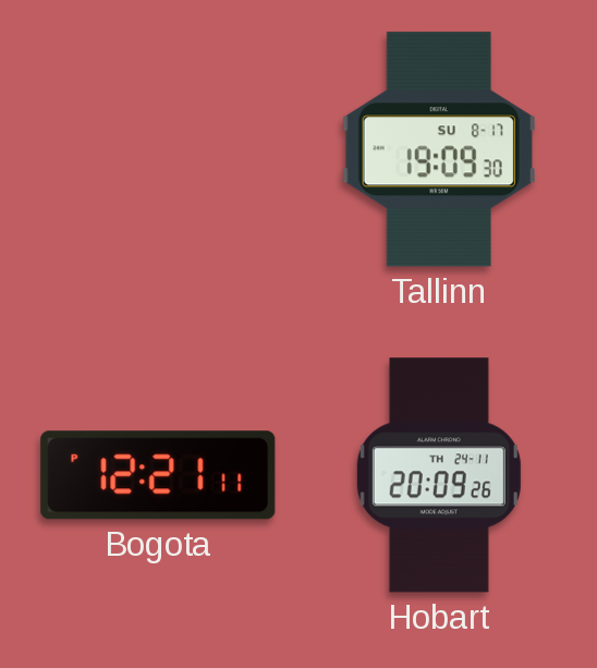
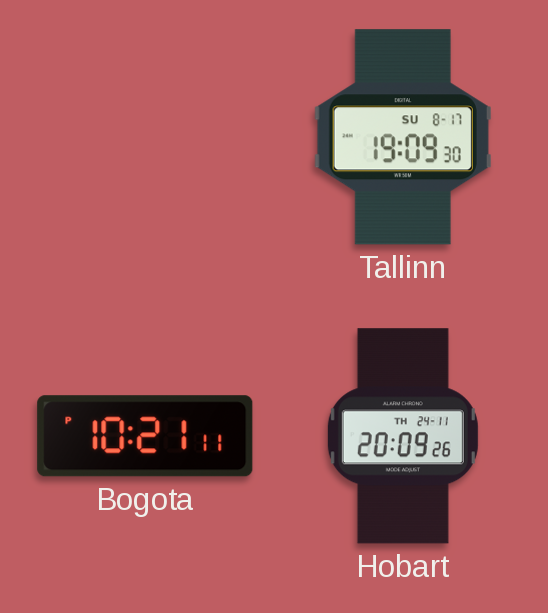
Bogota: 12:21 -> 10:21
